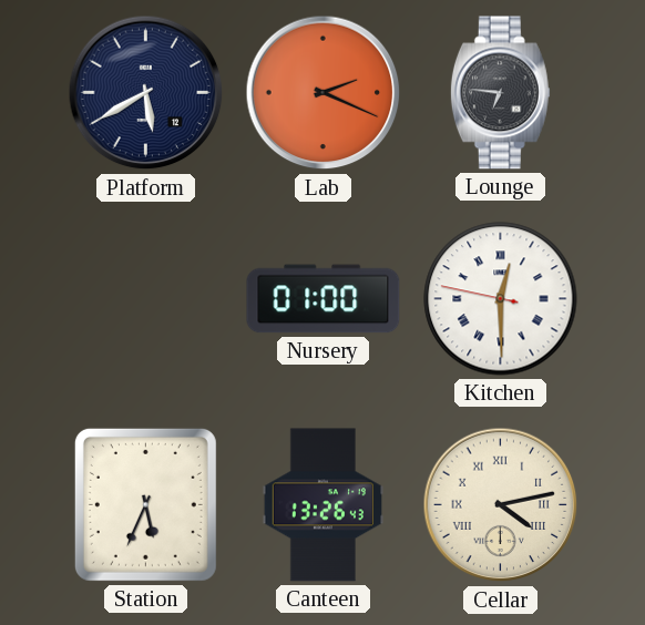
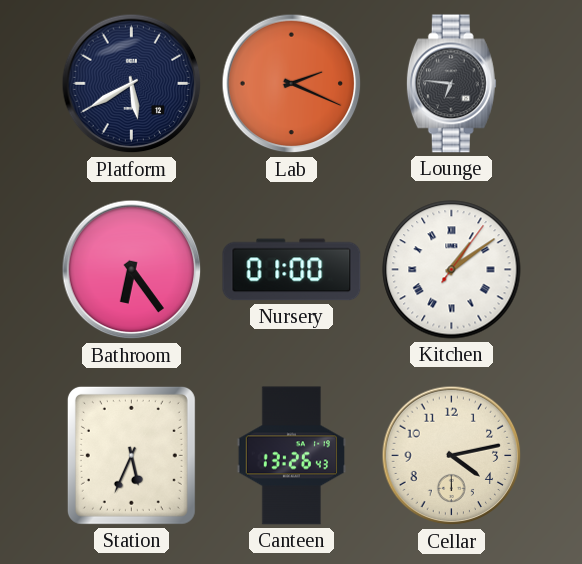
Bathroom: none -> 6:24
Kitchen: 12:29 -> 1:09
Cellar numerals: Roman -> Arabic
